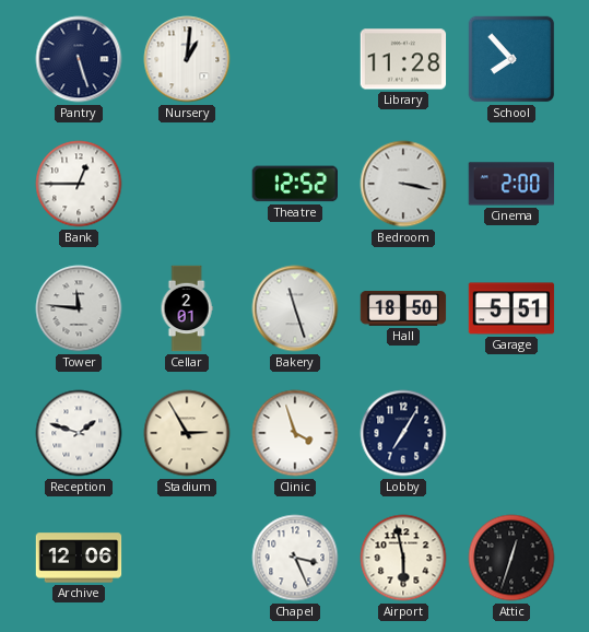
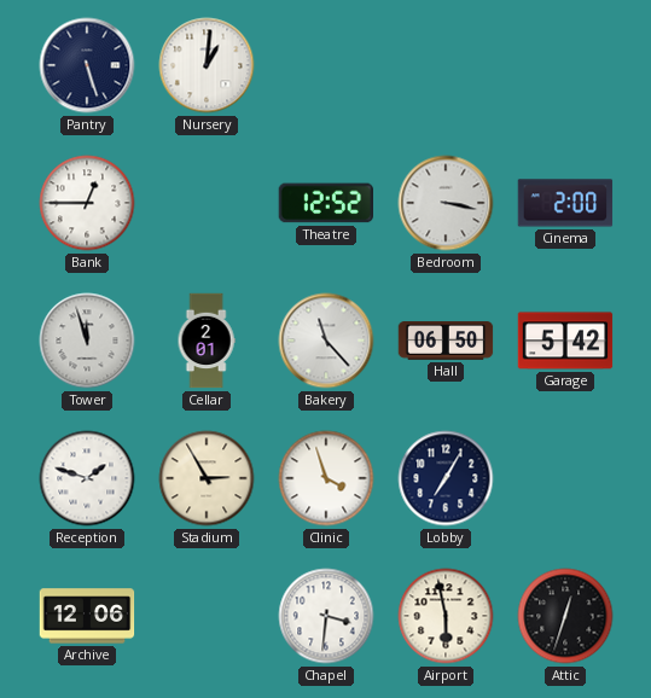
Library: 11:28 -> none
School: 7:53 -> none
Tower: 11:46 -> 11:57
Bakery: 11:27 -> 11:23
Hall: 18:50 -> 06:50
Garage: 5:51 -> 5:42
Chapel: 3:26 -> 3:31
